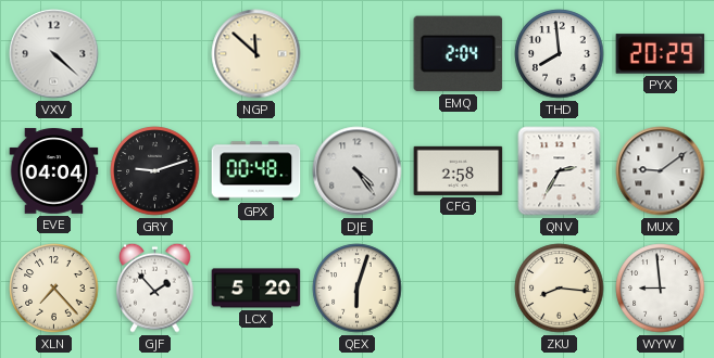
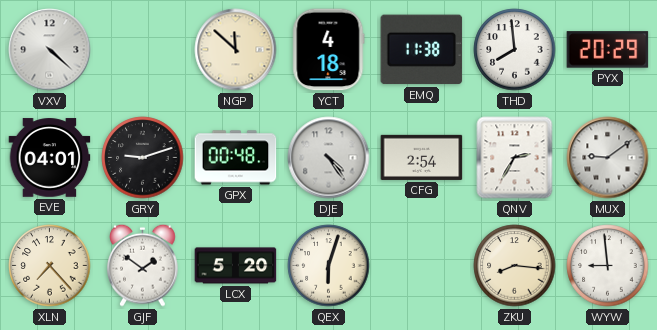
YCT: none -> 4:18
EMQ: 2:04 -> 11:38
EVE: 04:04 -> 04:01
CFG: 2:58 -> 2:54
GJF: 1:53 -> 1:51
